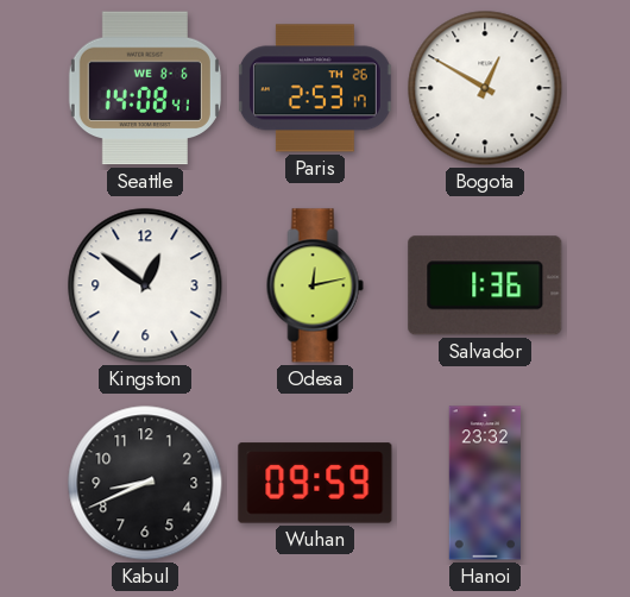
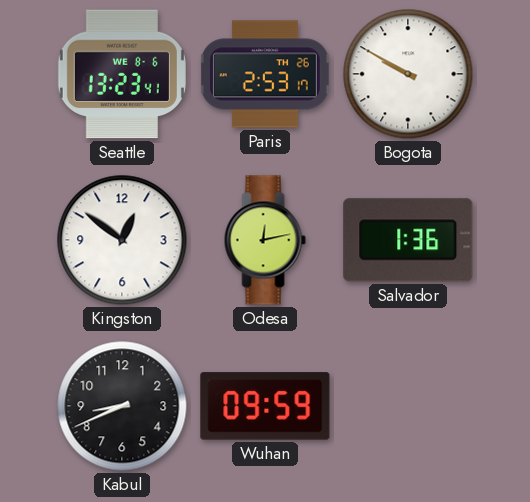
Seattle: 14:08 -> 13:23
Bogota: 12:50 -> 9:50
Hanoi: 23:32 -> none
